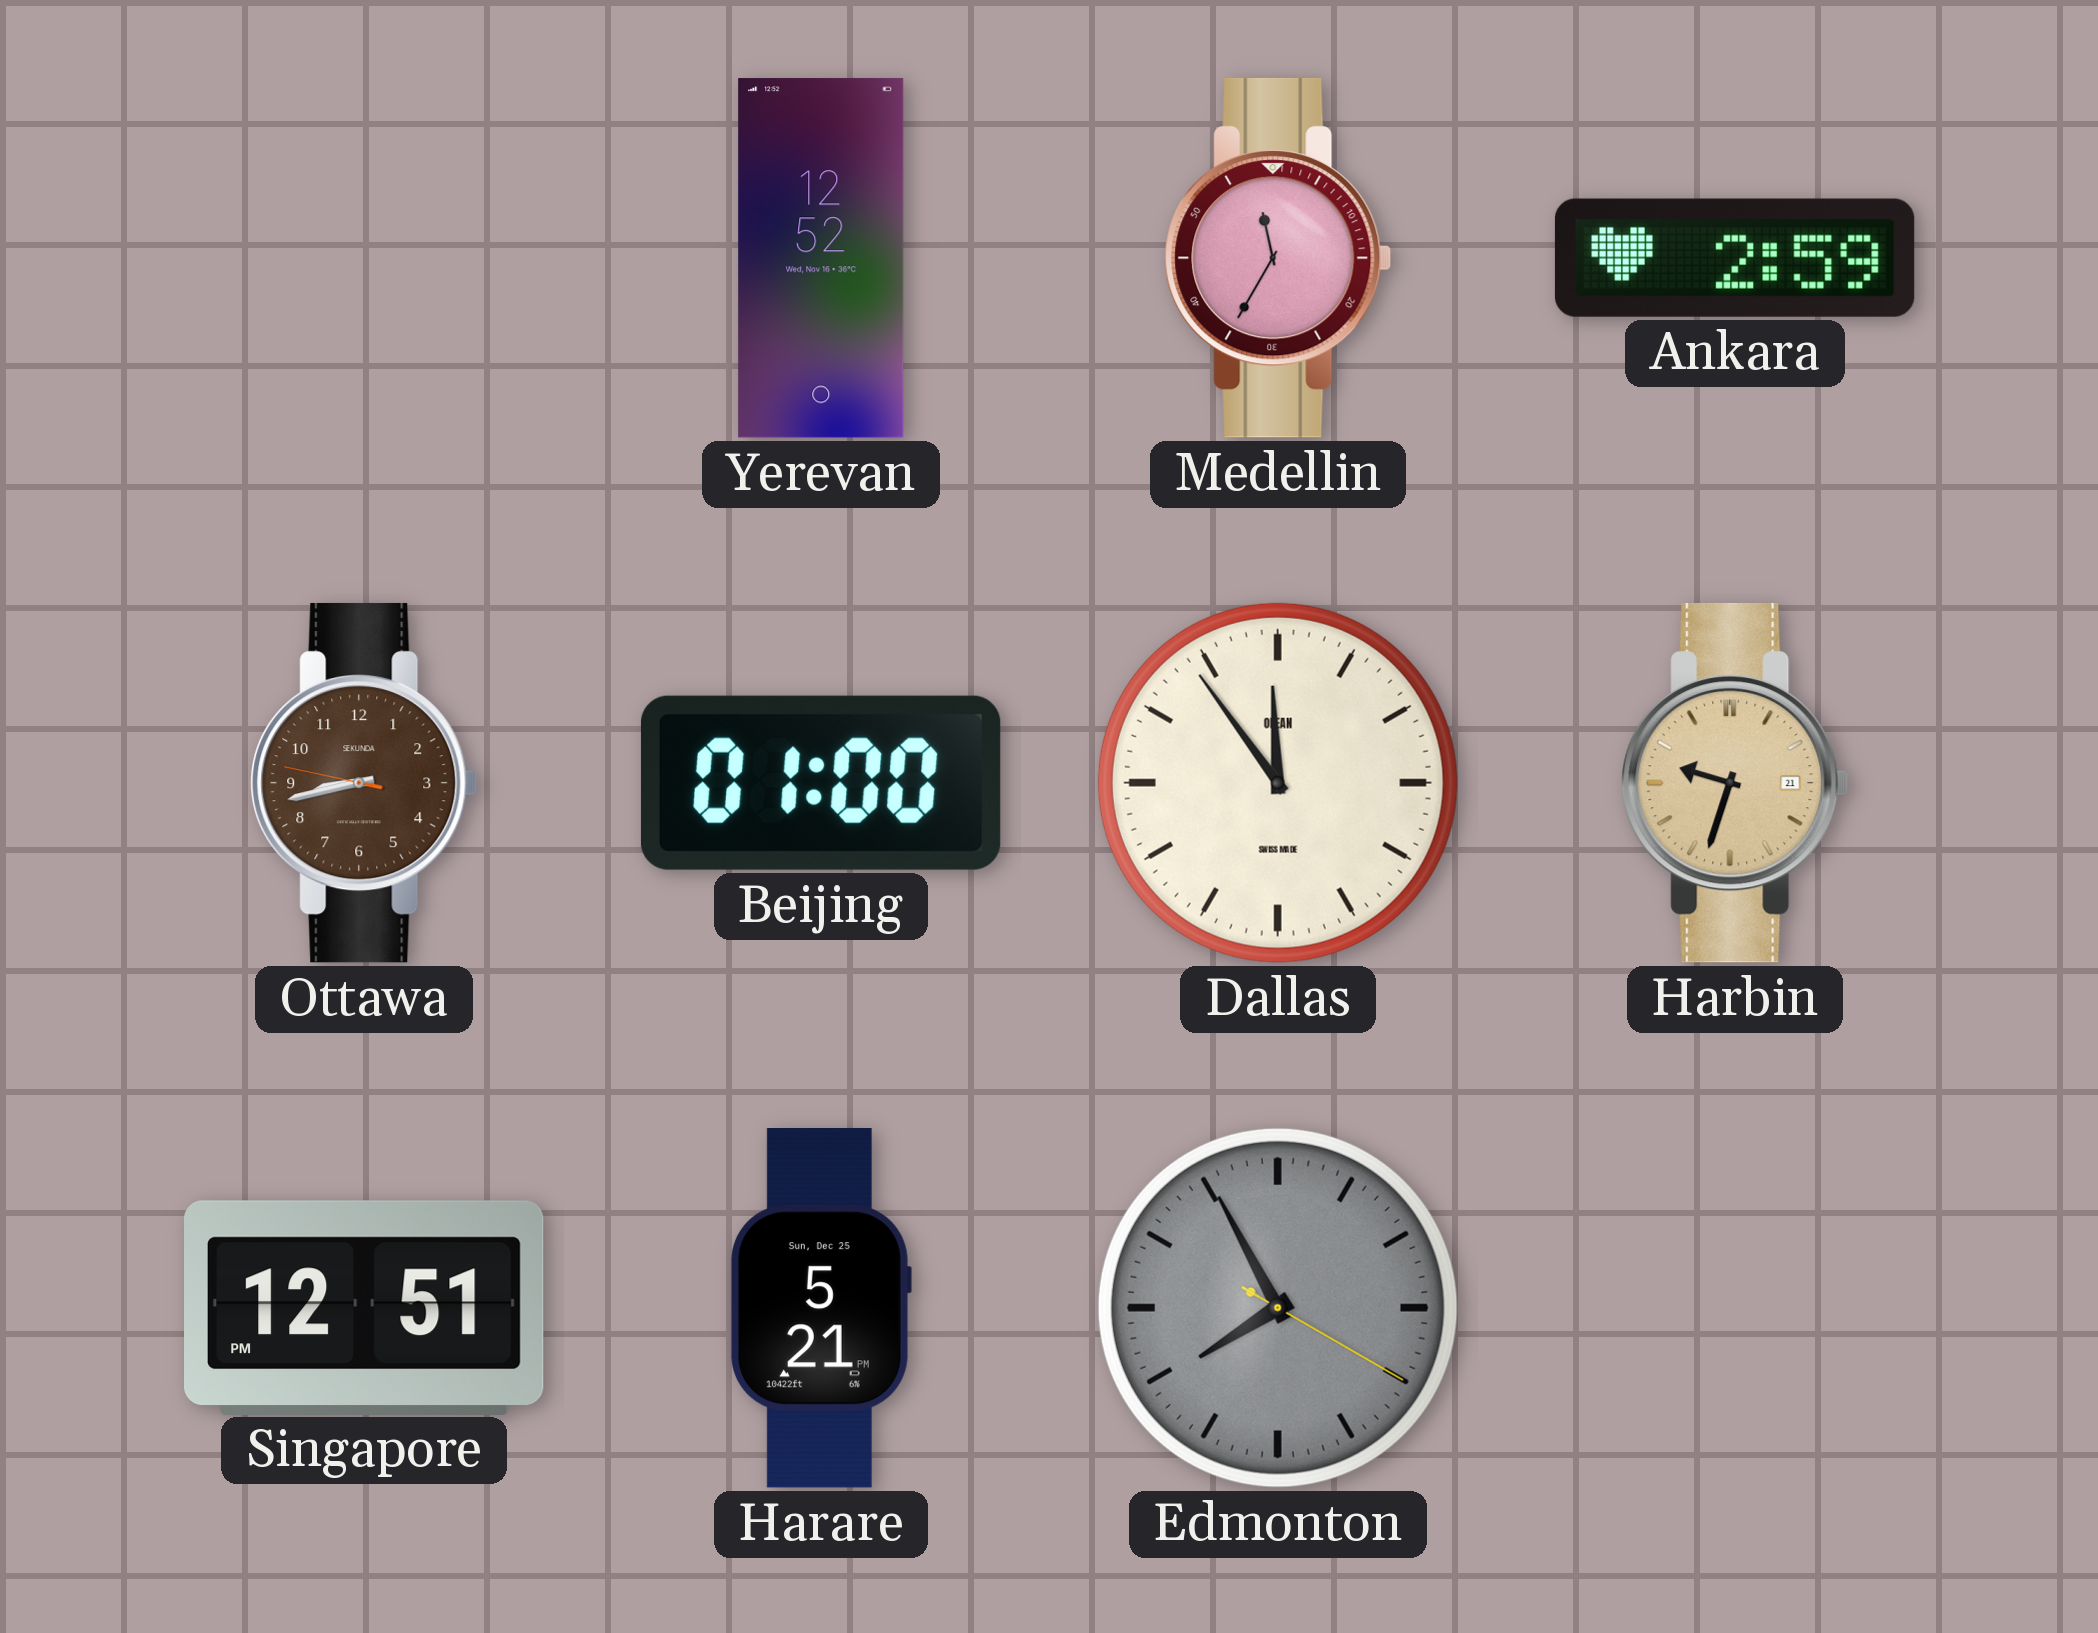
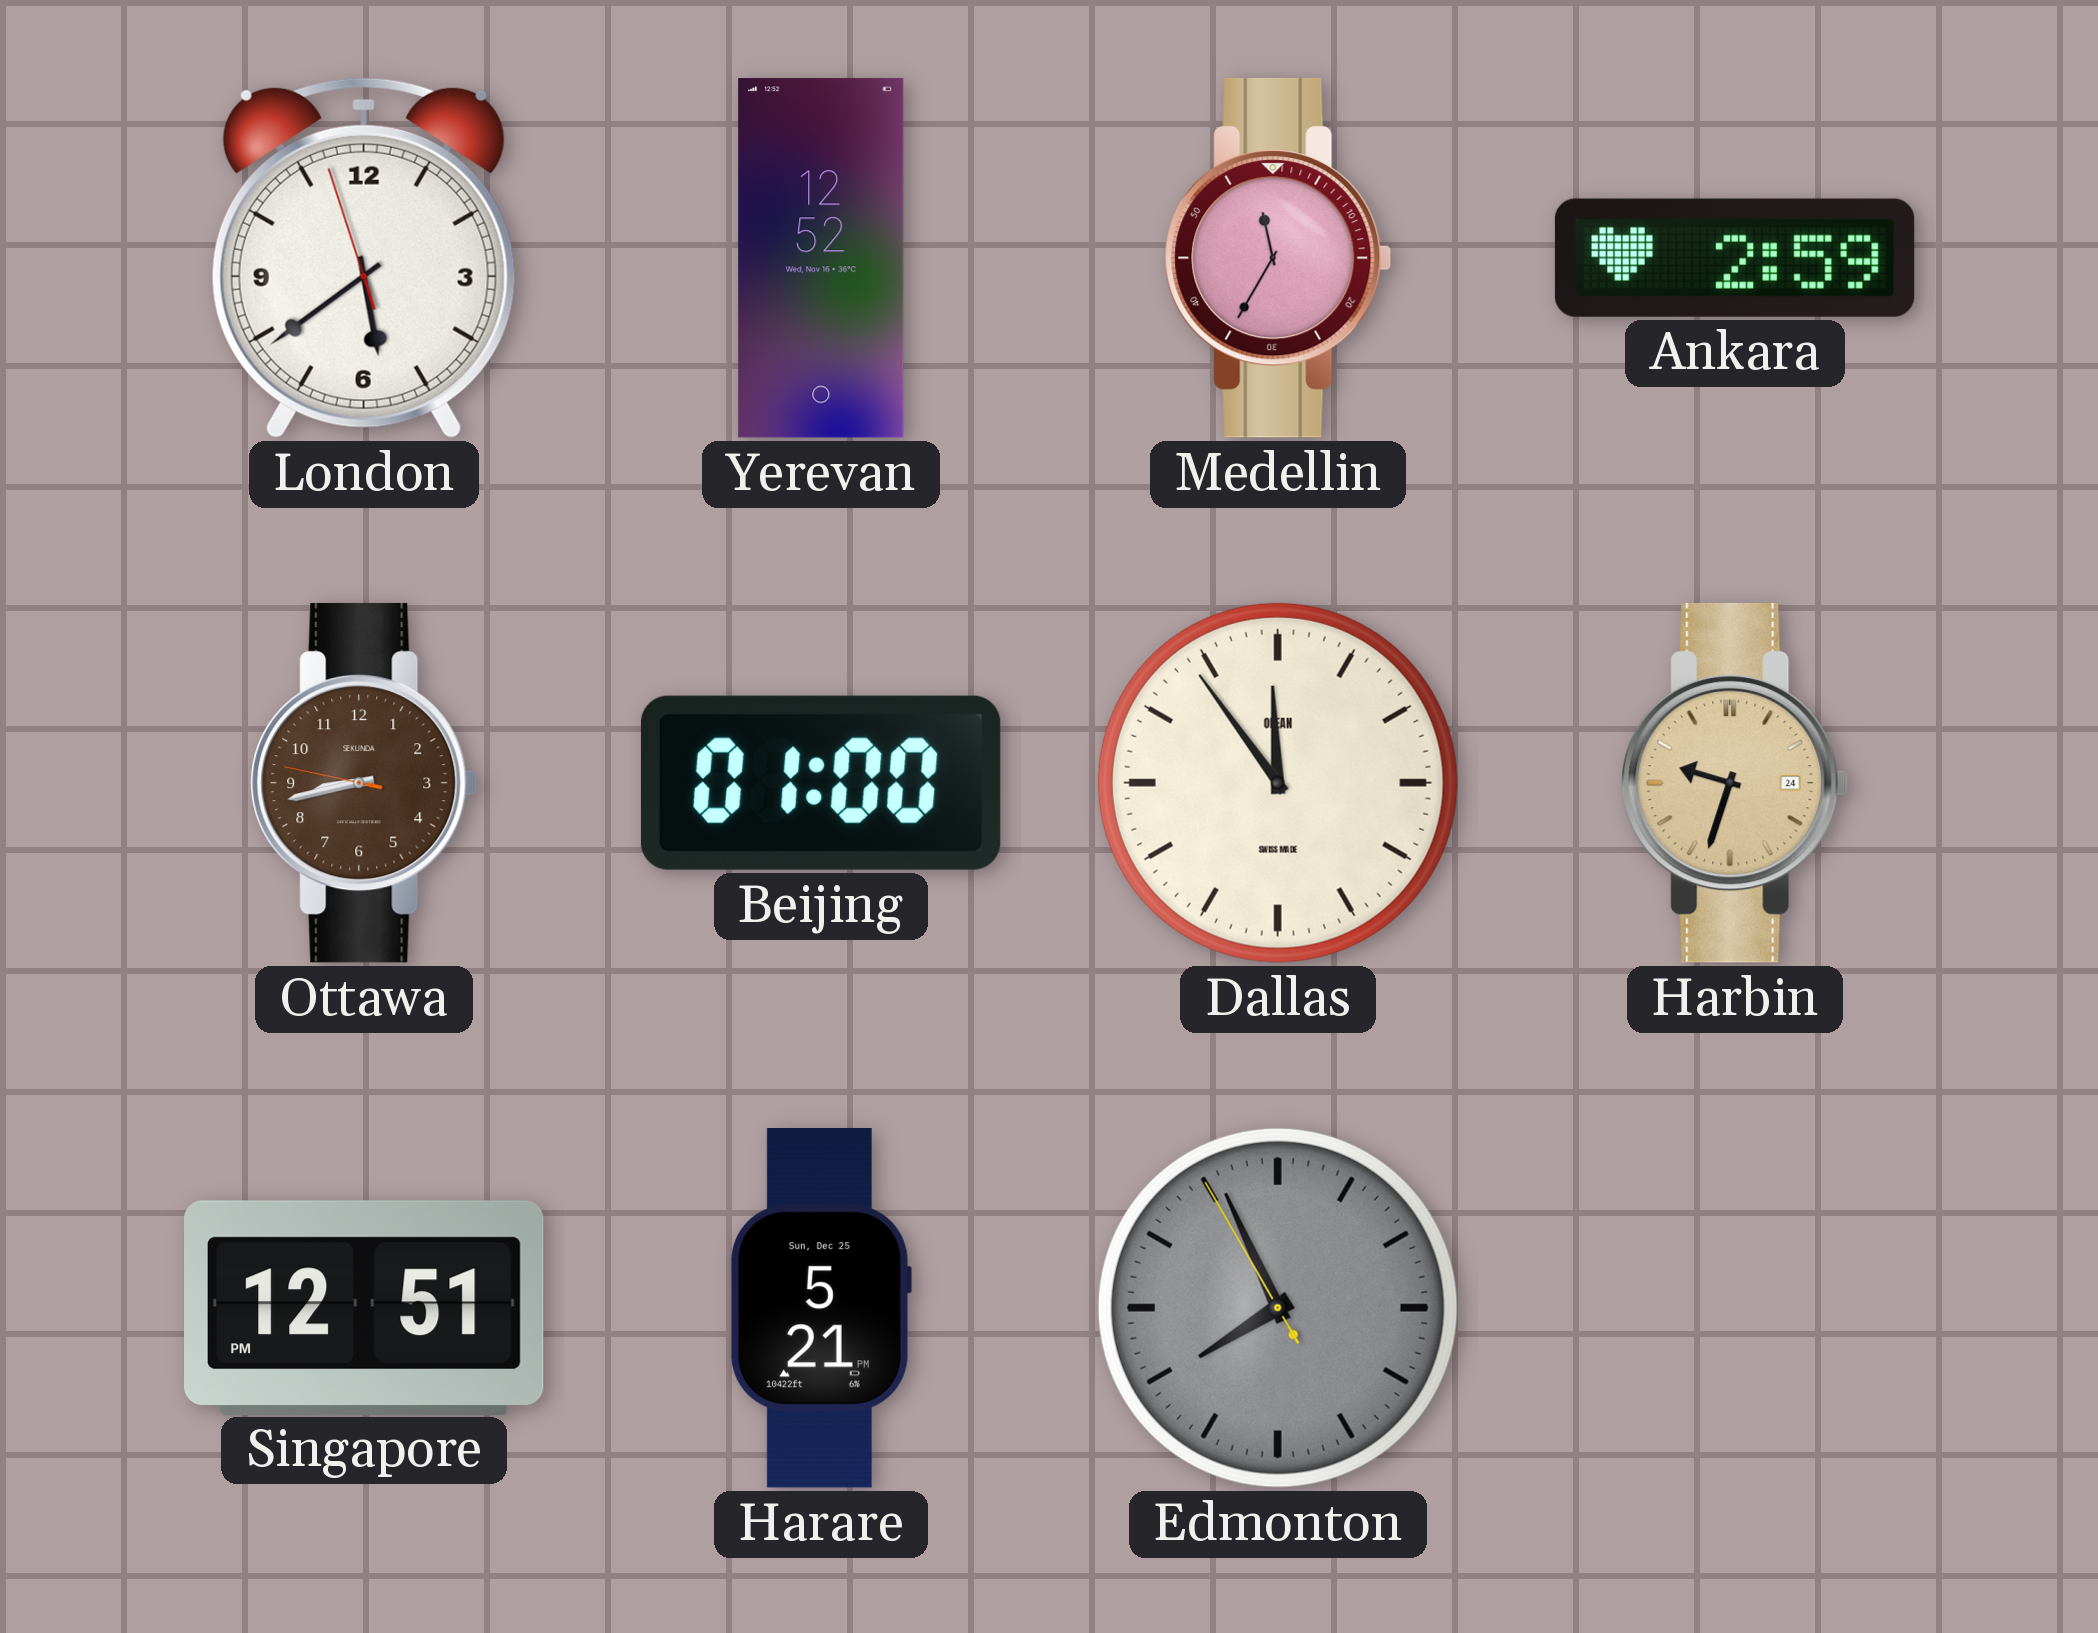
London: none -> 5:38
Harbin date: 21 -> 24
Edmonton: 7:55:20 -> 7:55:55
